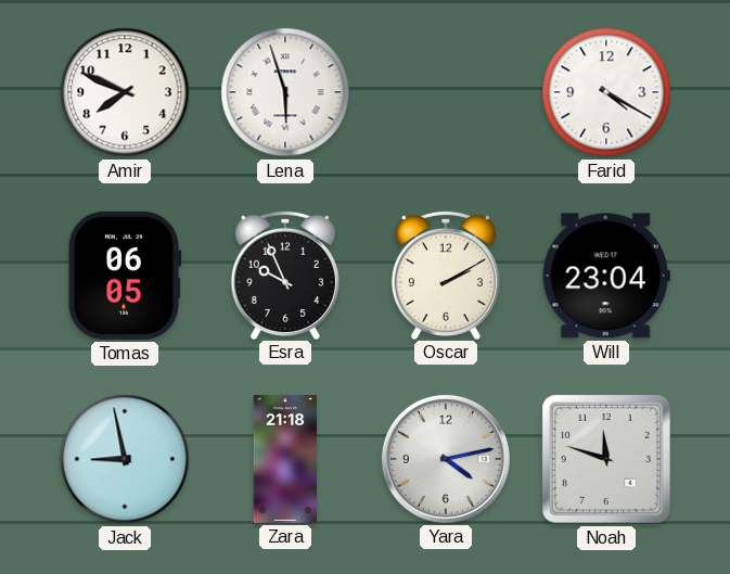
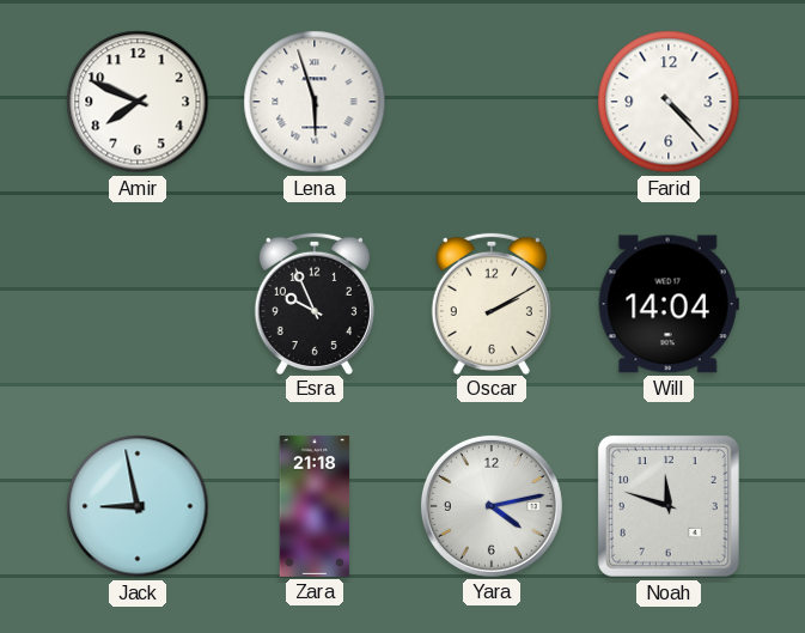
Farid: 4:20 -> 4:23
Tomas: 06:05 -> none
Will: 23:04 -> 14:04
